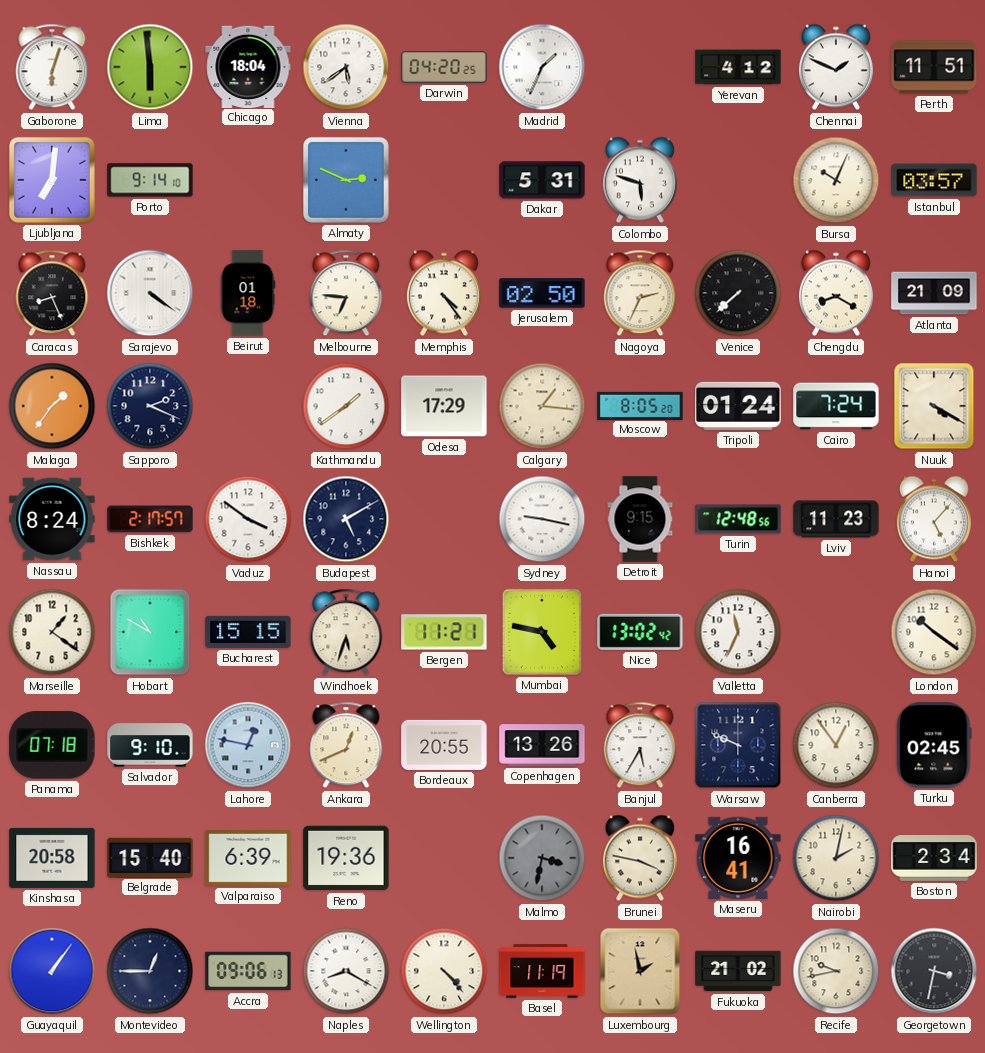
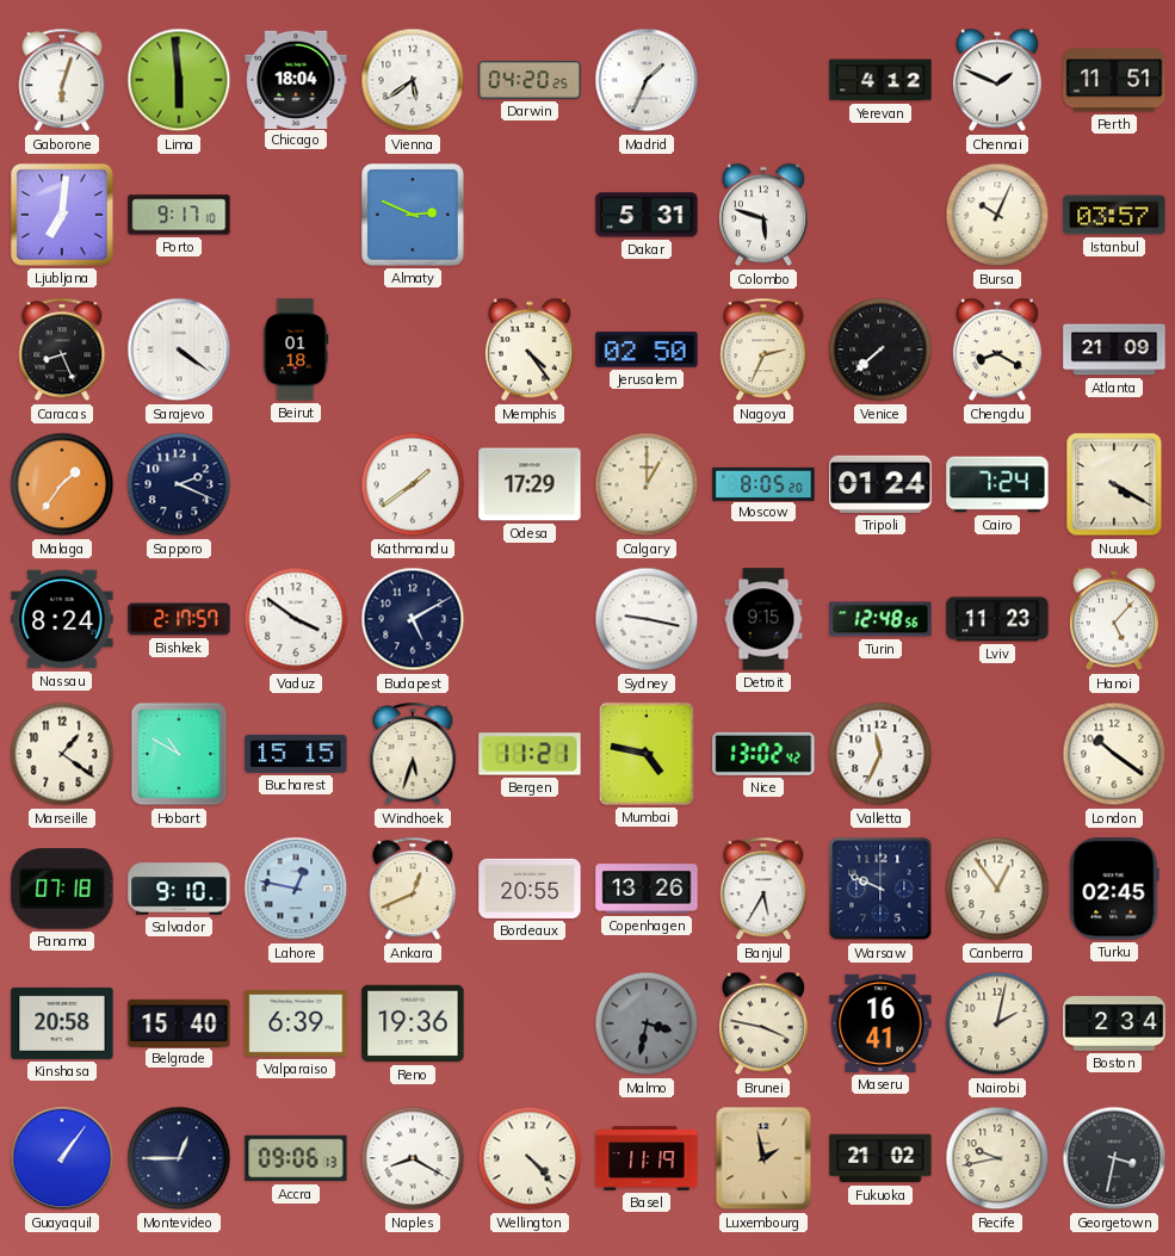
Porto: 9:14 -> 9:17
Melbourne: 6:46 -> none
Calgary: 1:16 -> 1:00
